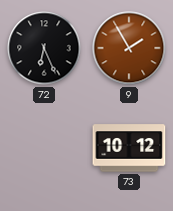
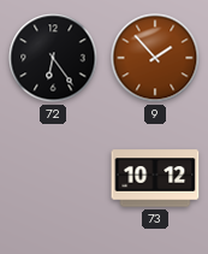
72: 6:26 -> 6:24
9: 1:55 -> 1:53
